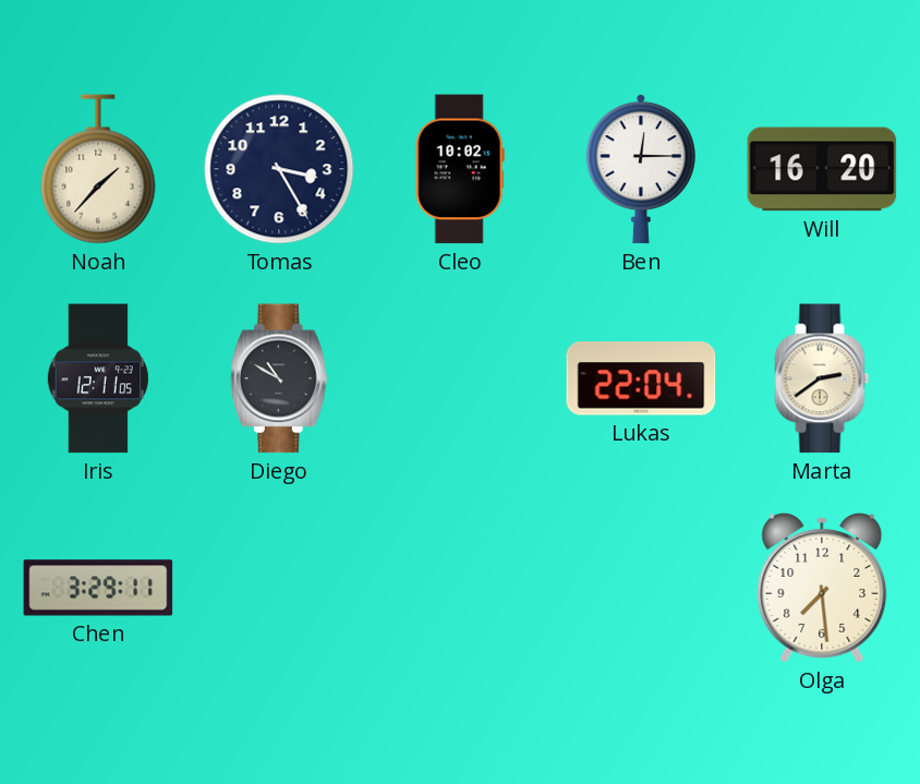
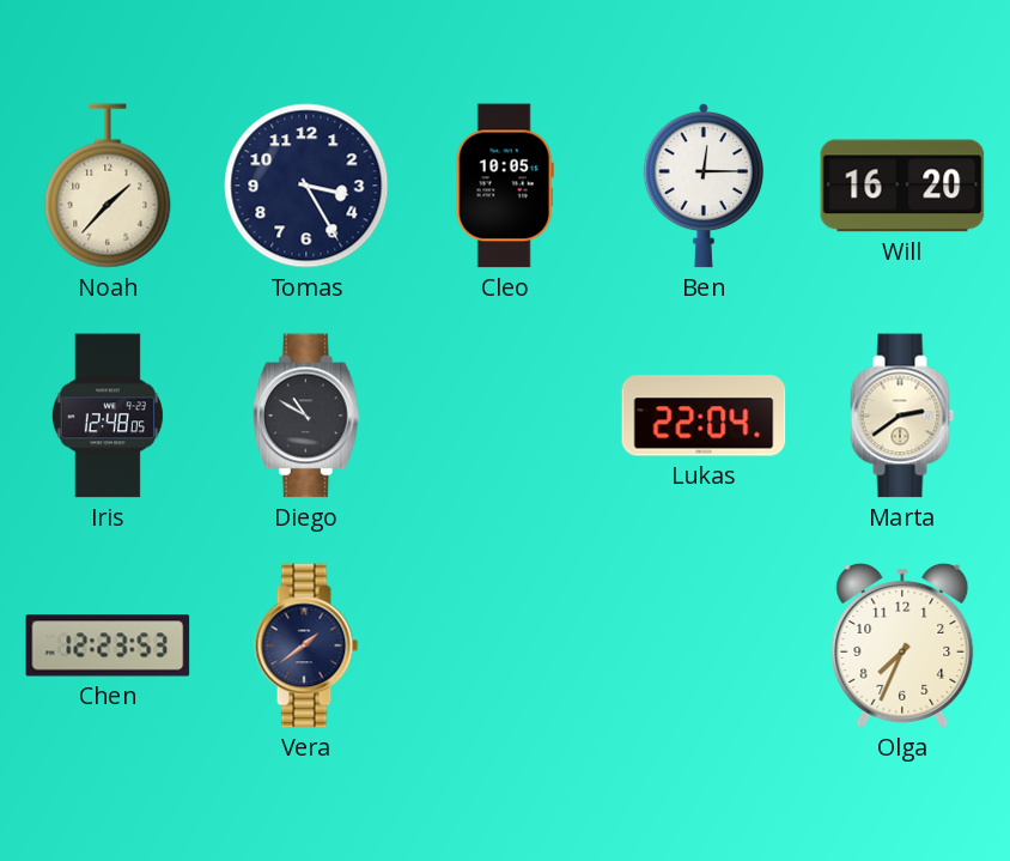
Cleo: 10:02 -> 10:05
Iris: 12:11 -> 12:48
Chen: 3:29 -> 12:23
Vera: none -> 1:39
Olga: 7:29 -> 7:34
